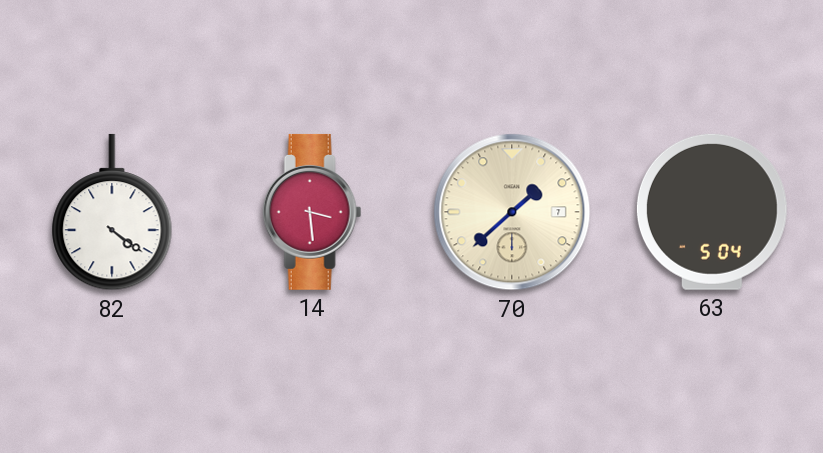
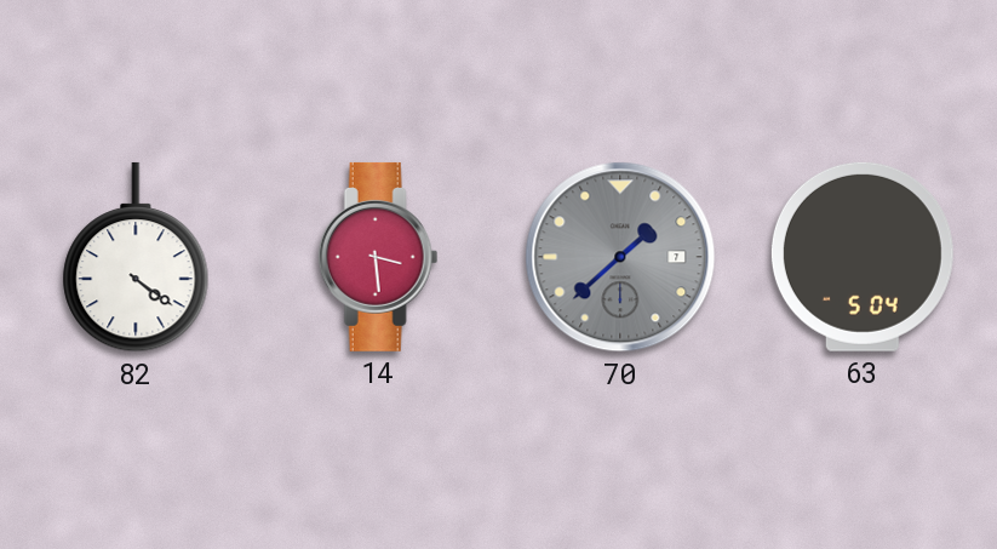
70 dial: cream -> grey
